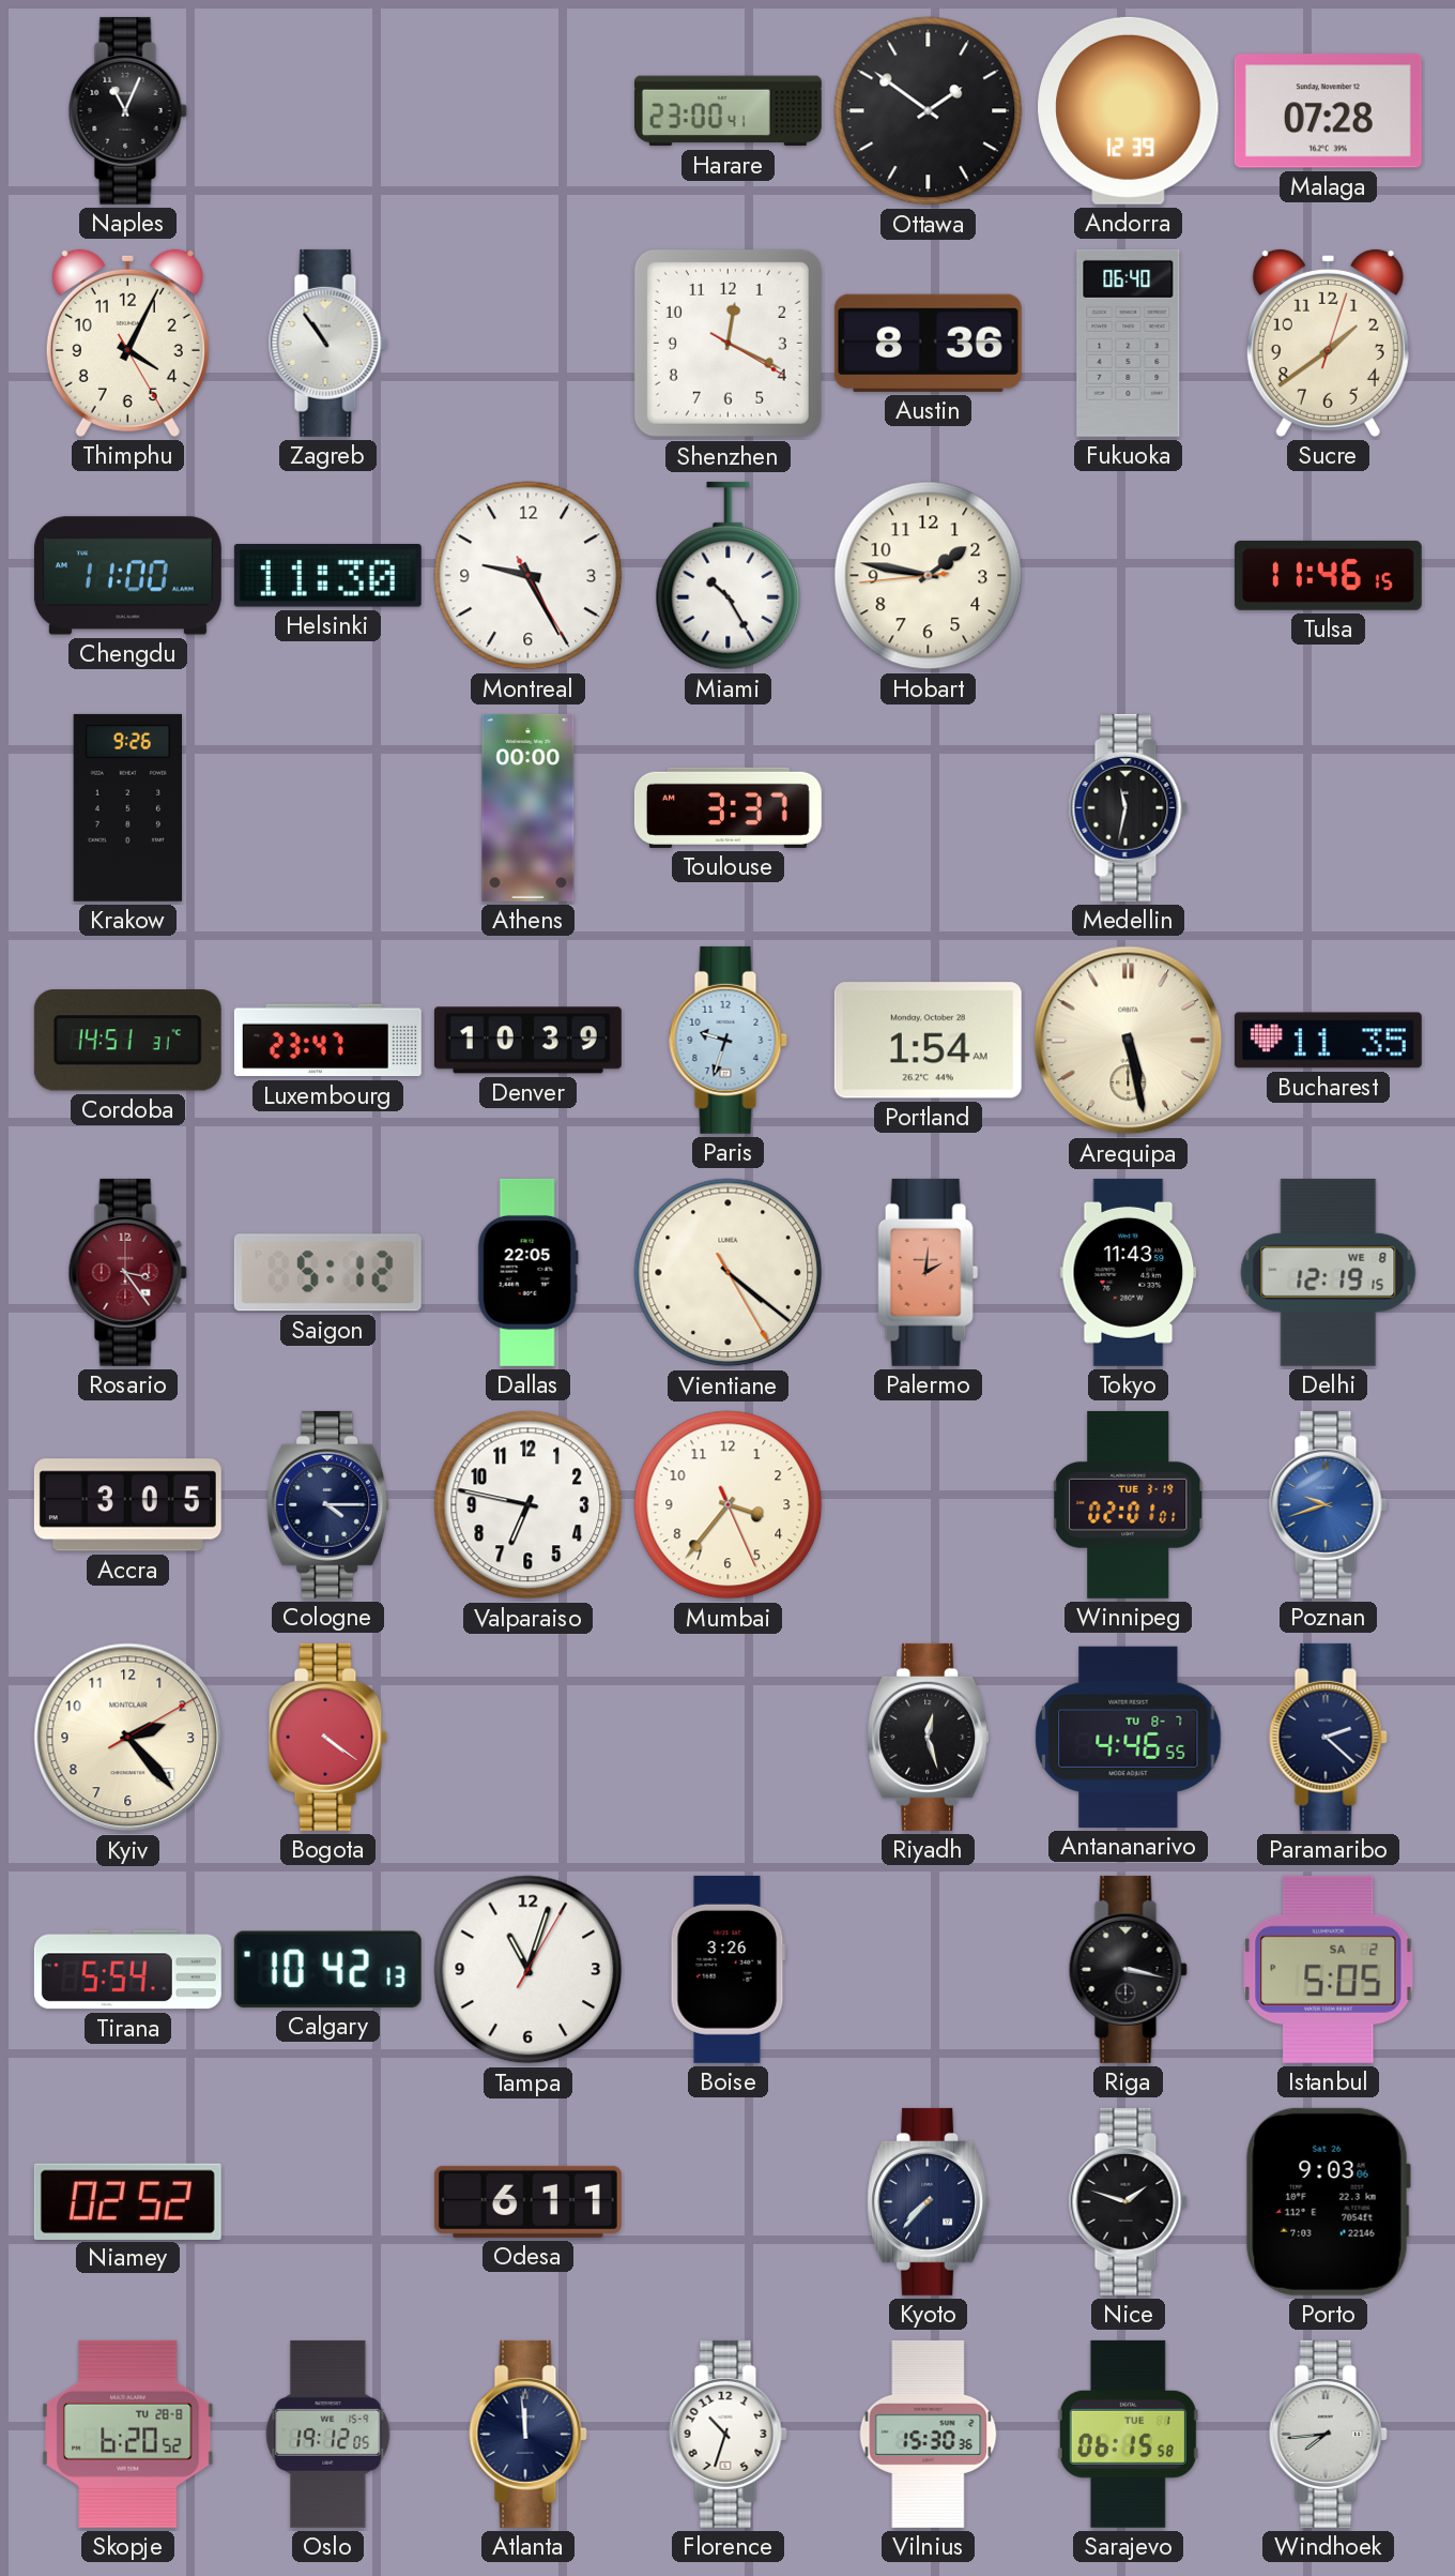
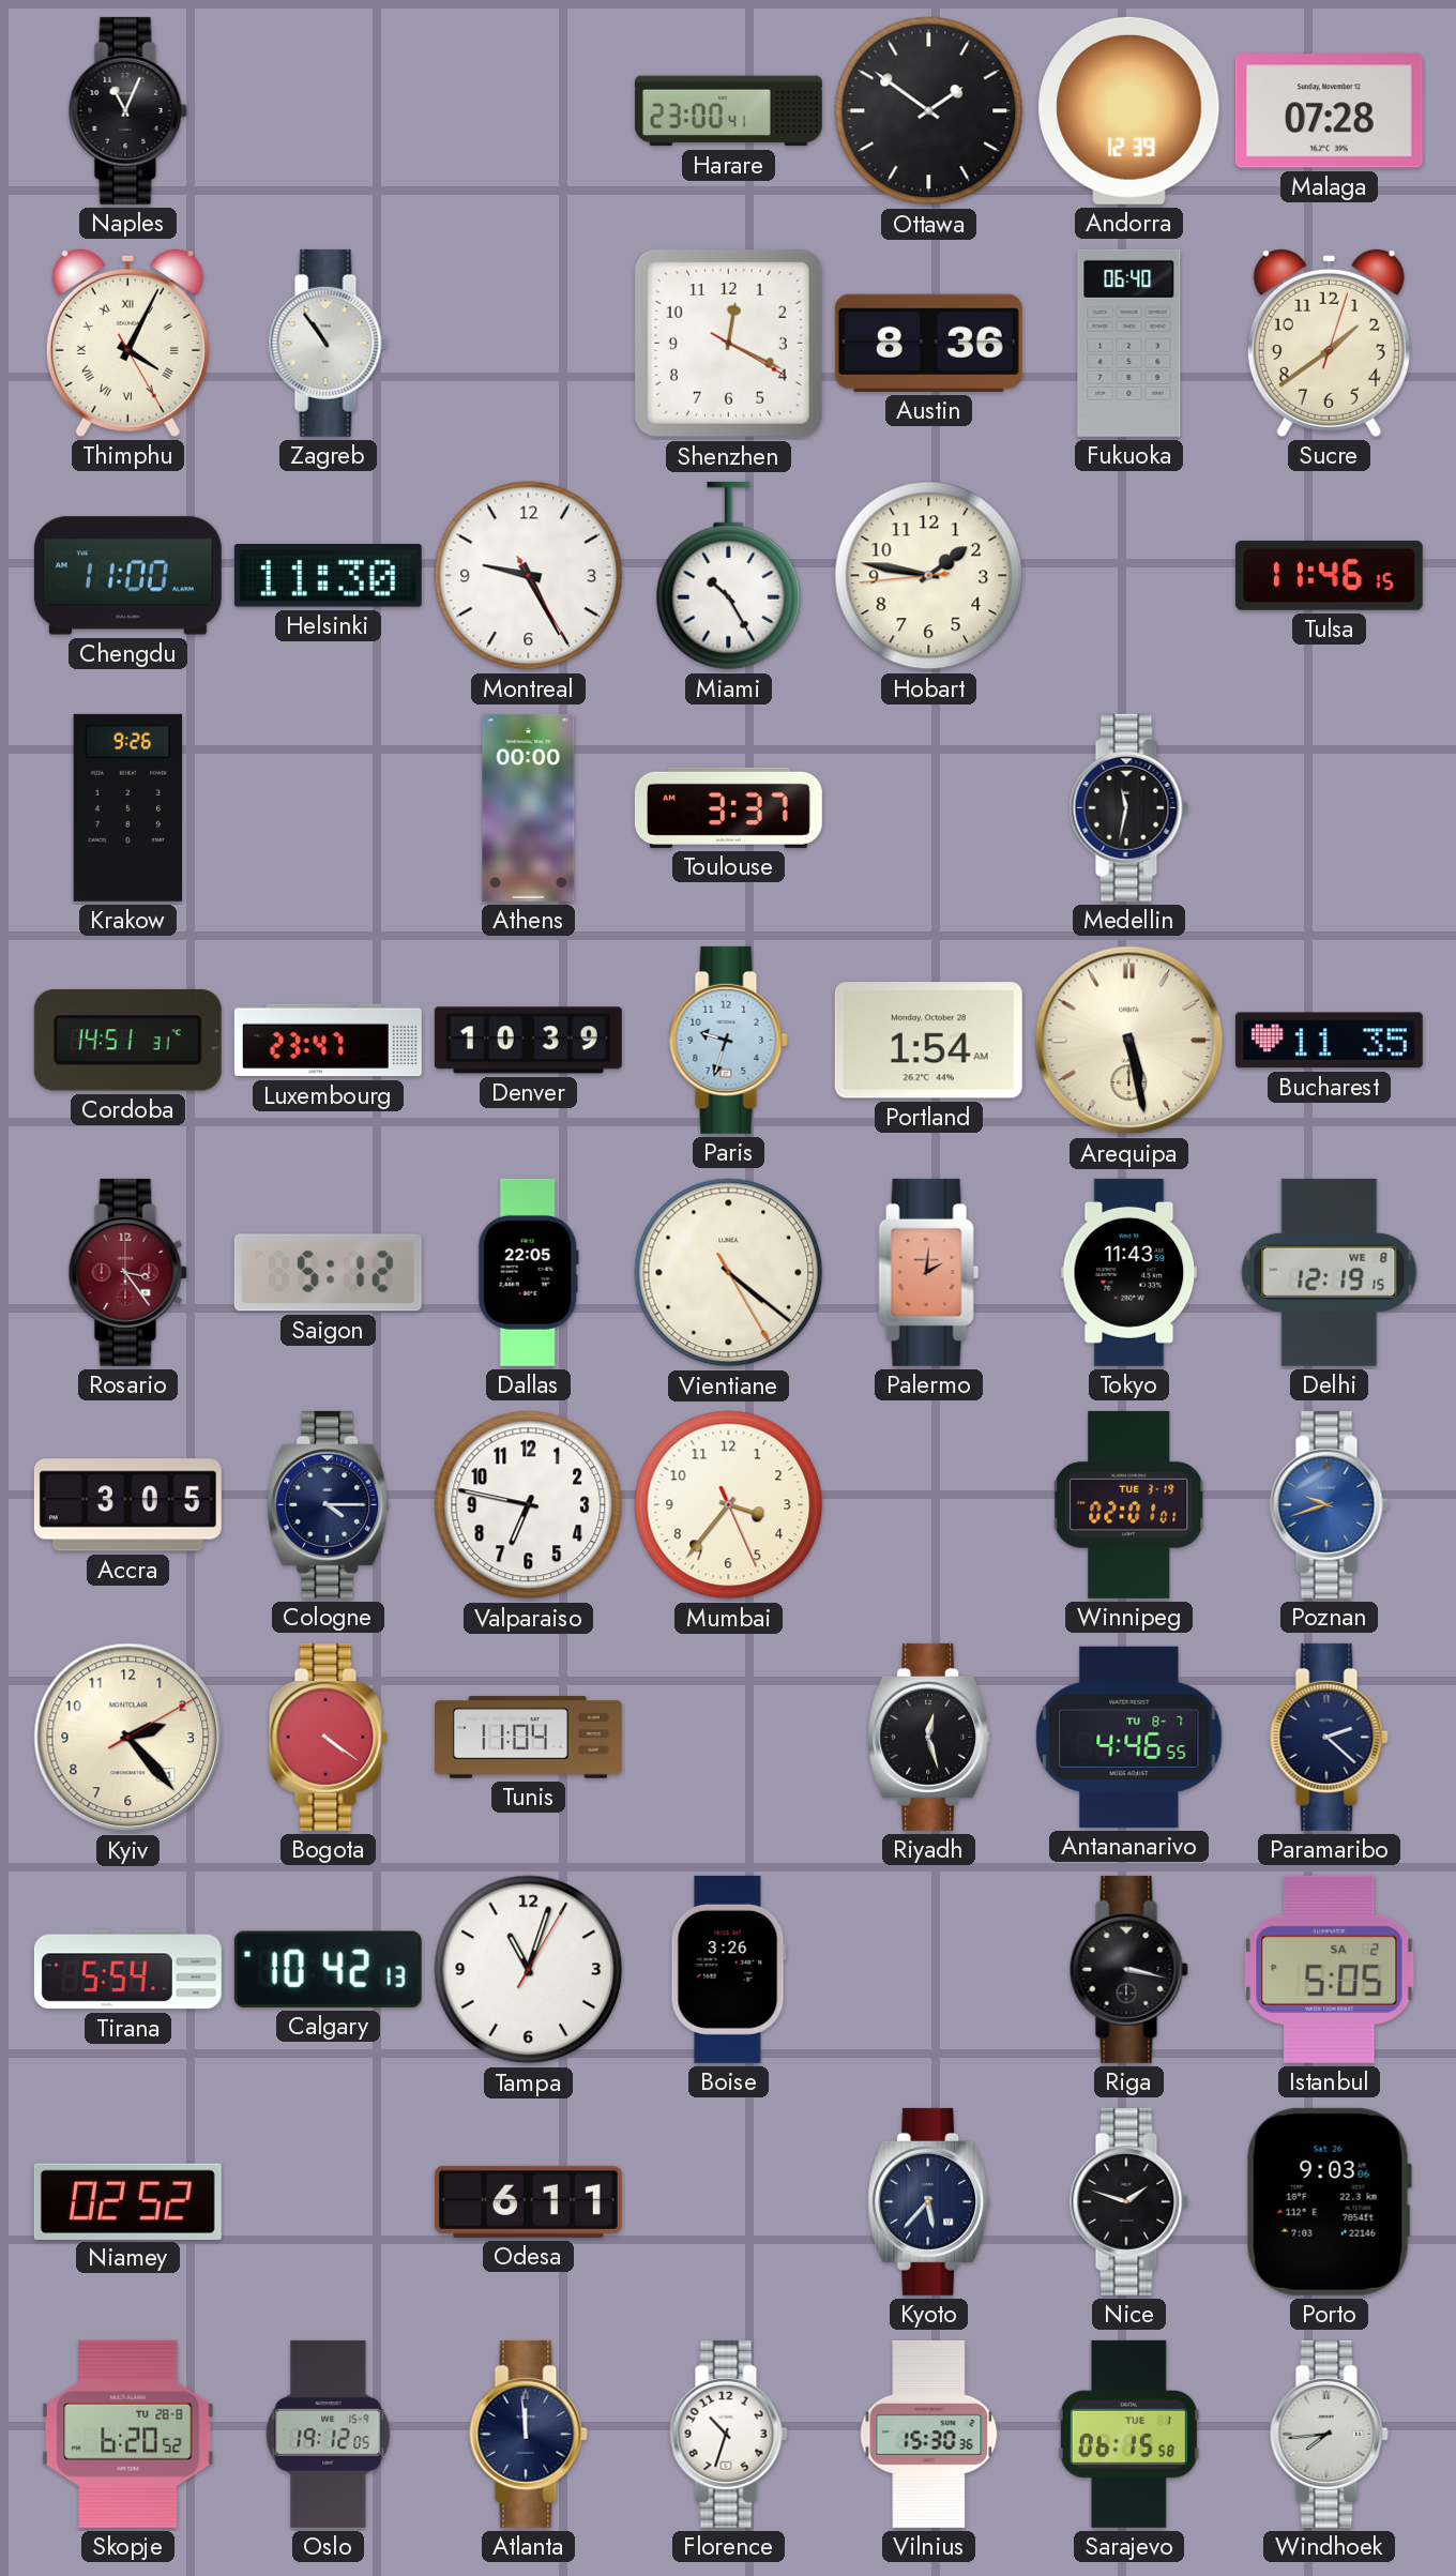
Thimphu numerals: Arabic -> Roman
Tunis: none -> 11:04
Kyoto: 7:37 -> 5:37
